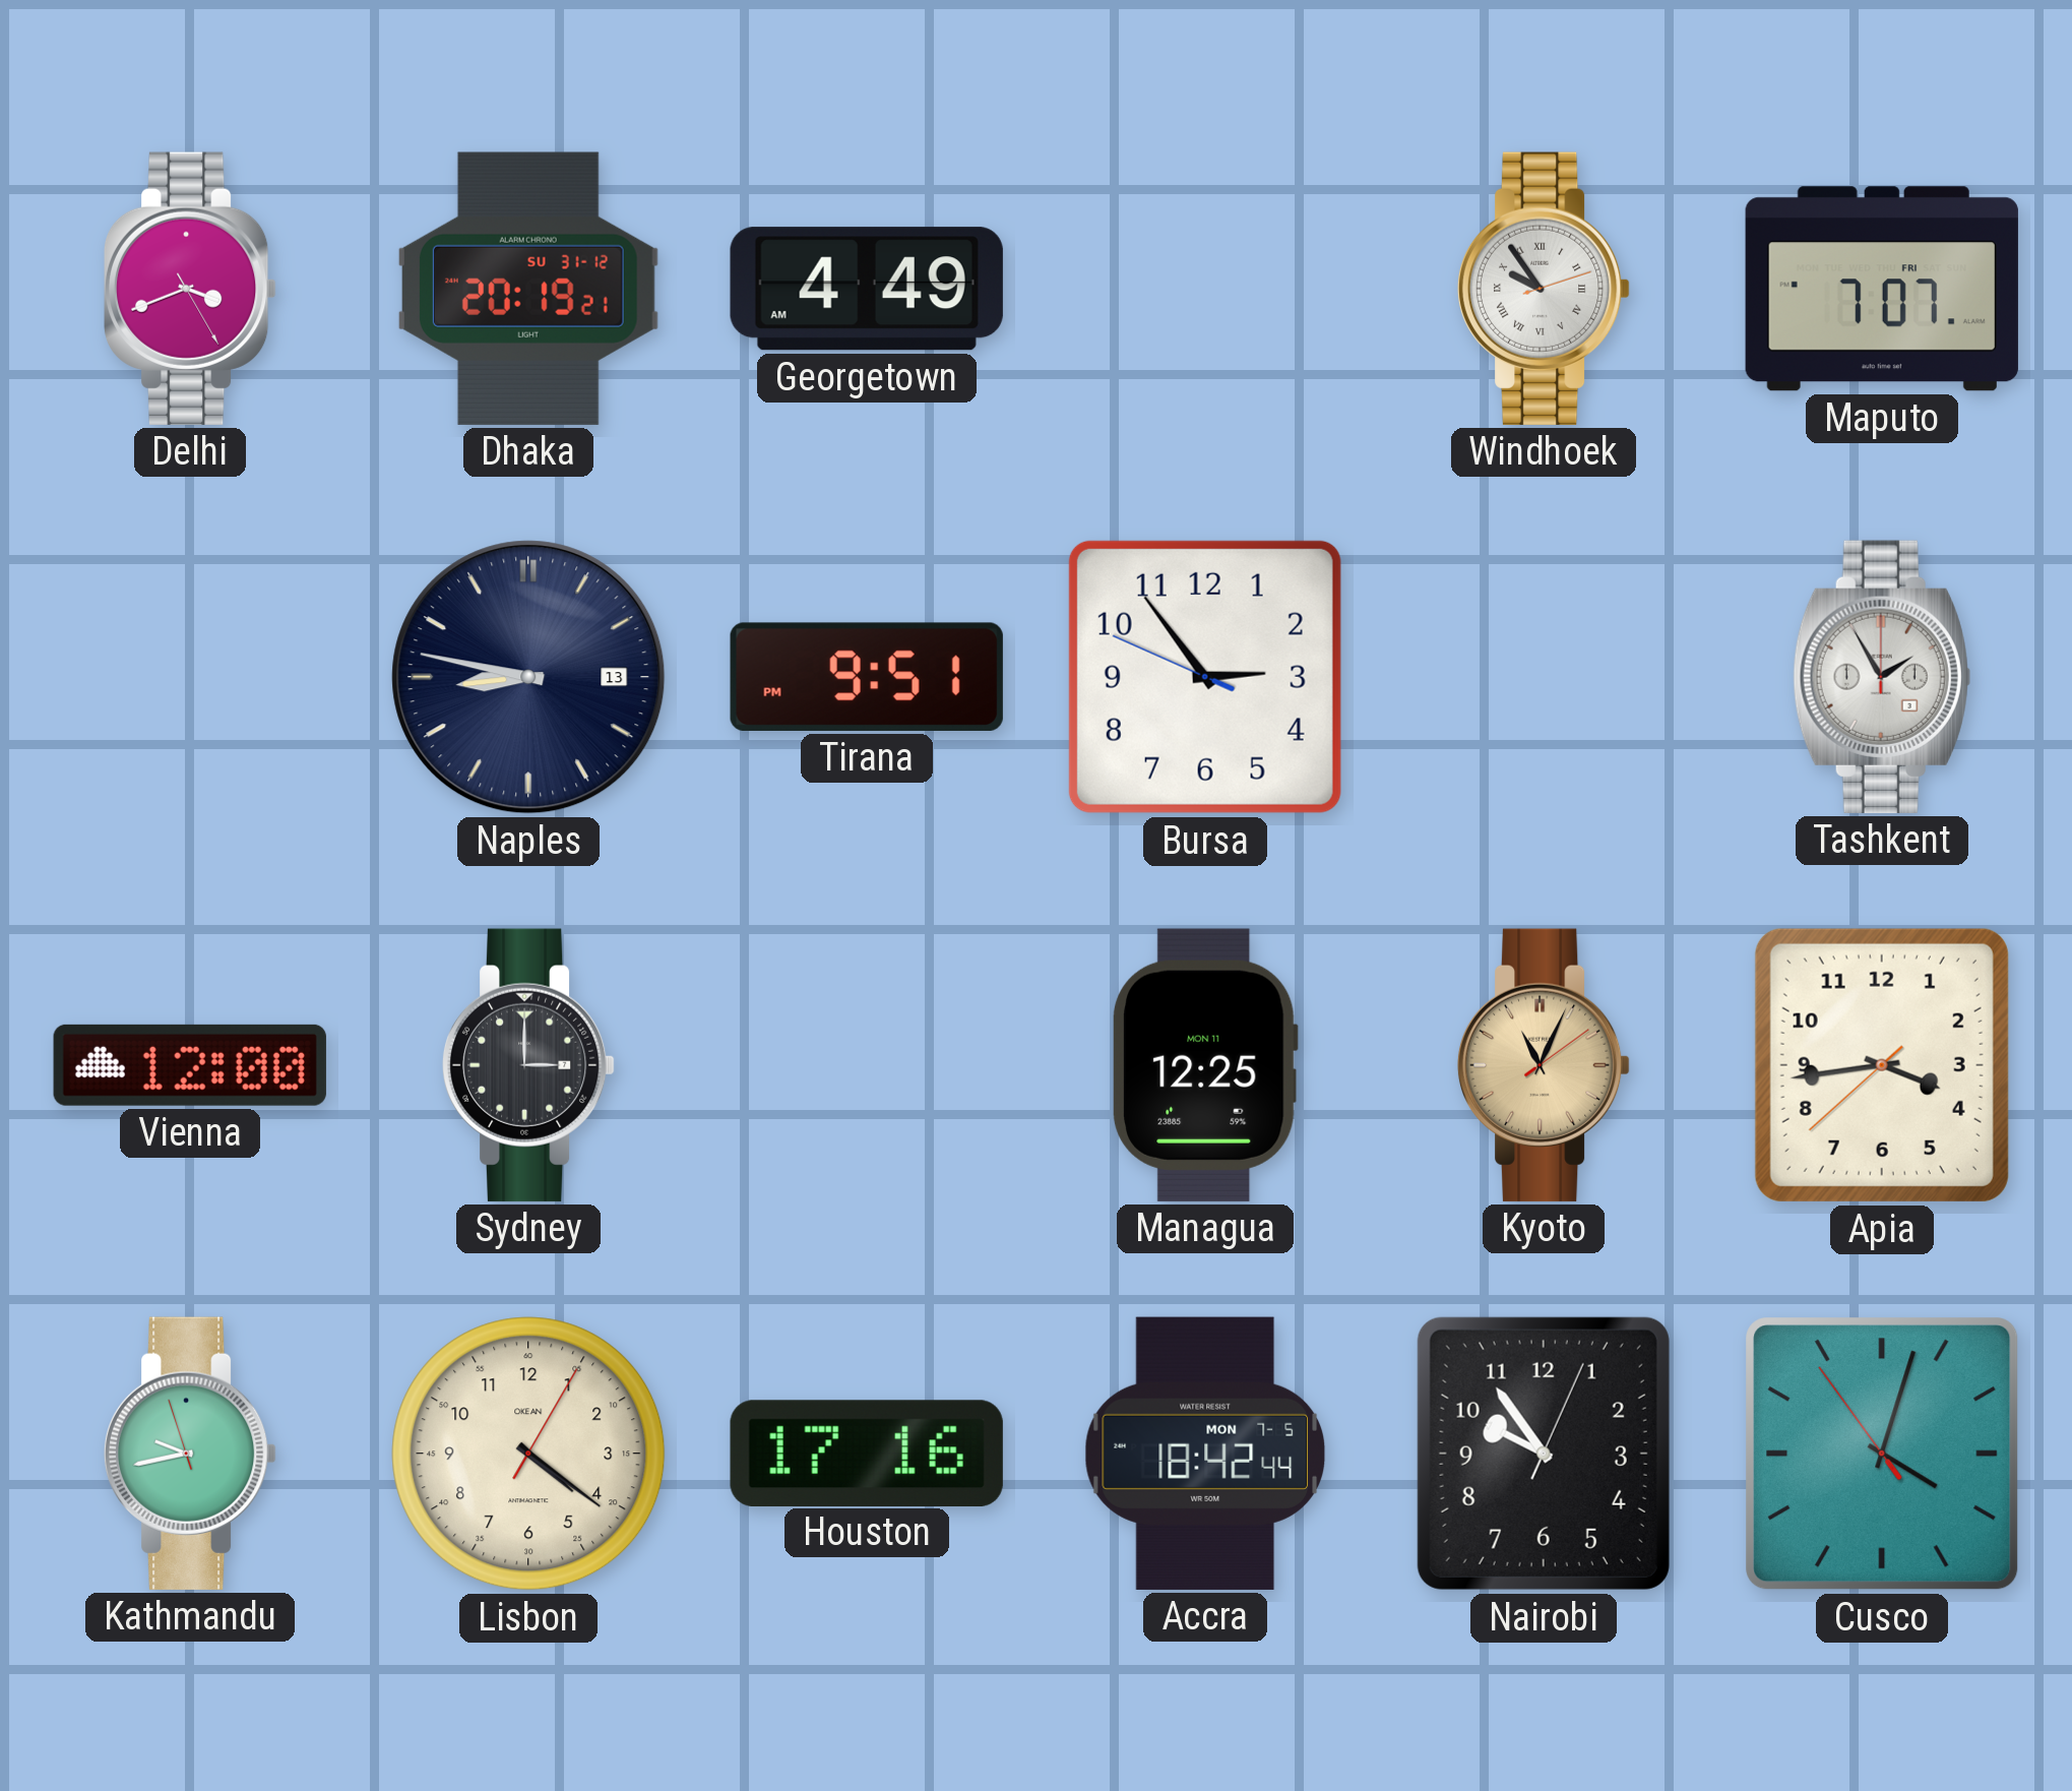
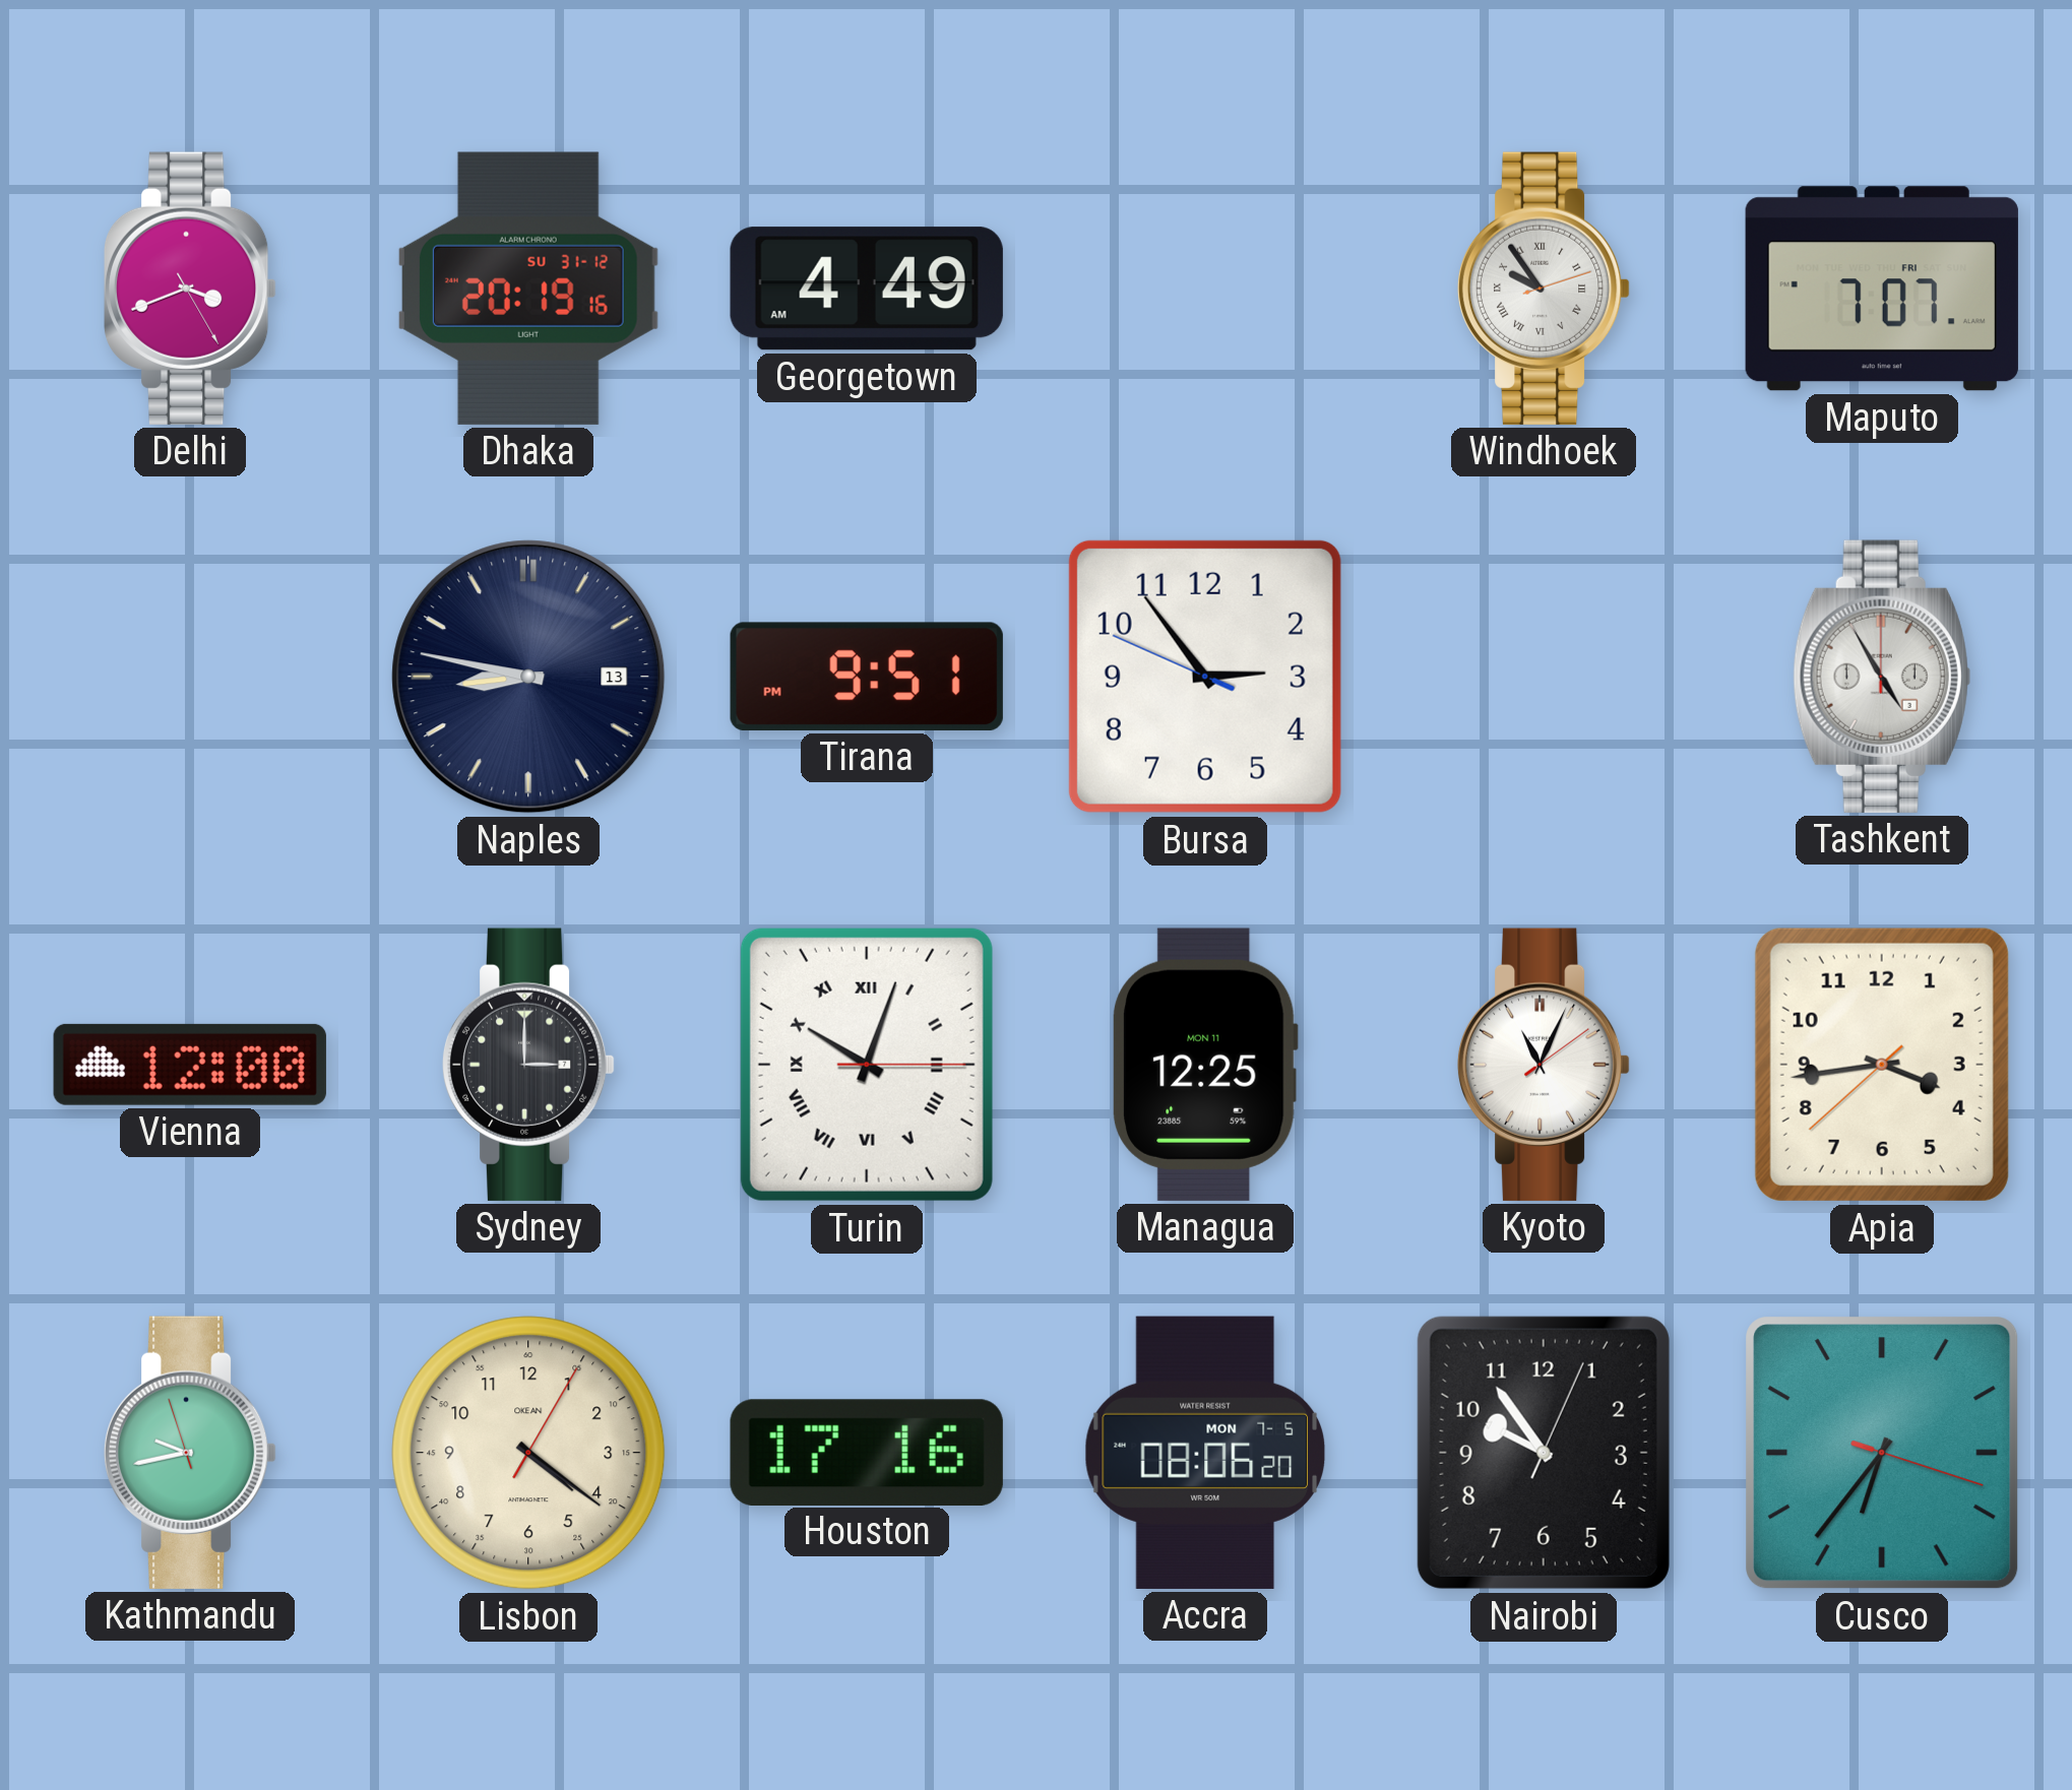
Dhaka: 20:19:21 -> 20:19:16
Tashkent: 1:55 -> 4:55
Turin: none -> 10:03
Kyoto dial: champagne -> white
Accra: 18:42 -> 08:06
Cusco: 4:02 -> 6:36
